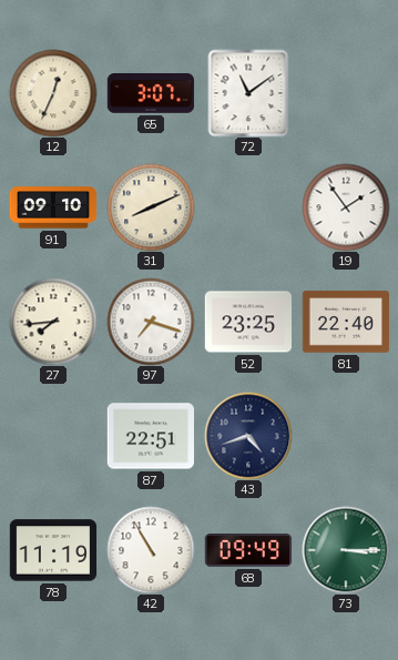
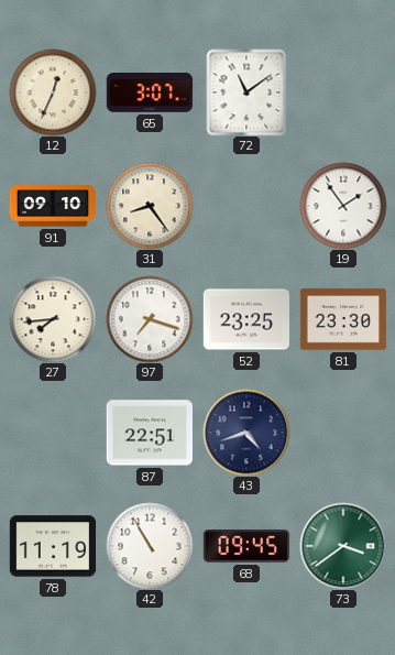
31: 8:11 -> 8:24
81: 22:40 -> 23:30
68: 09:49 -> 09:45
73: 3:15 -> 3:39
